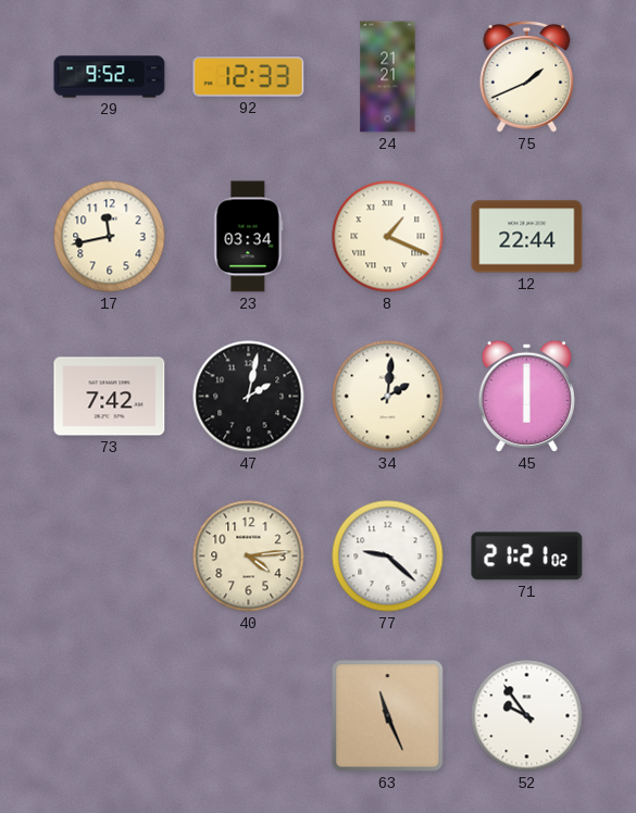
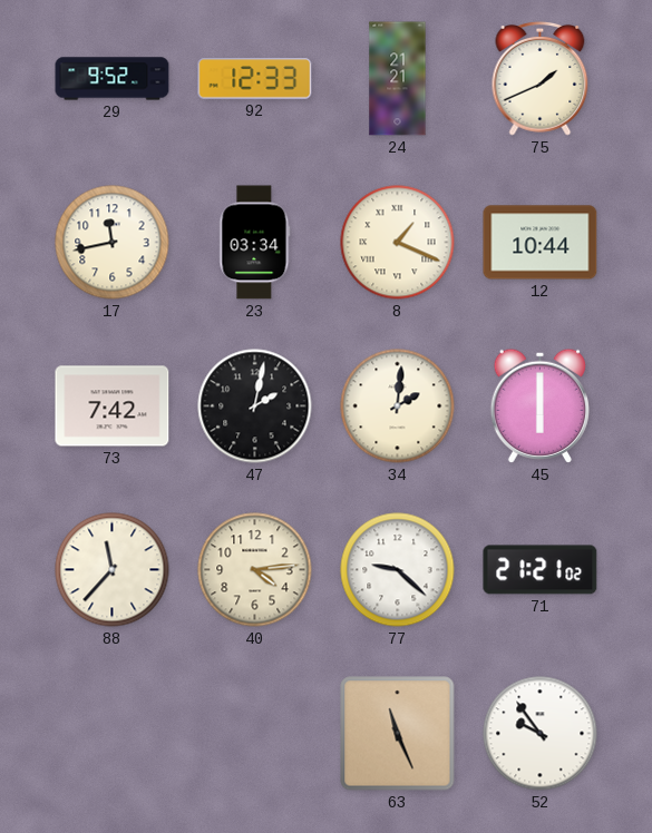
12: 22:44 -> 10:44
88: none -> 11:37
